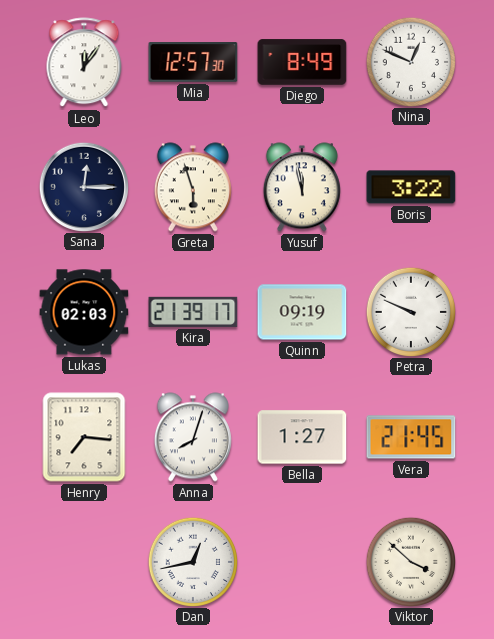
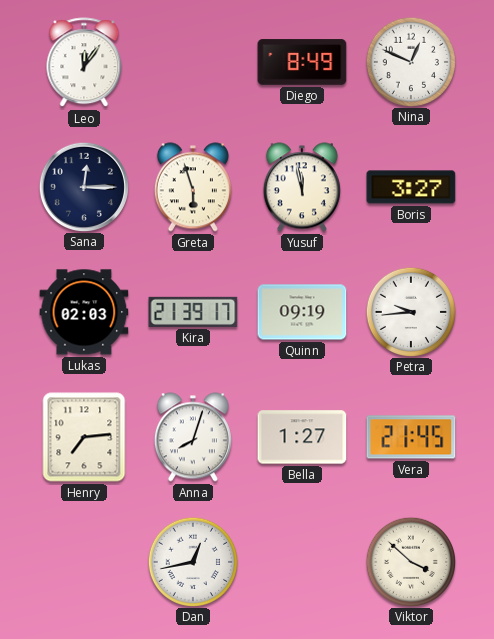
Mia: 12:57 -> none
Boris: 3:22 -> 3:27
Petra: 9:49 -> 9:44
Henry: 7:16 -> 7:14
